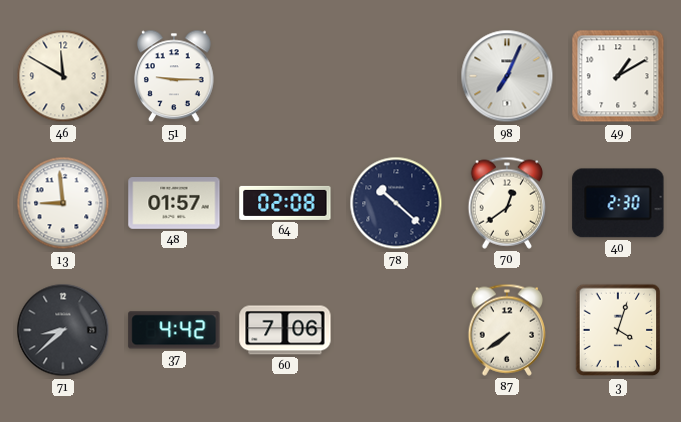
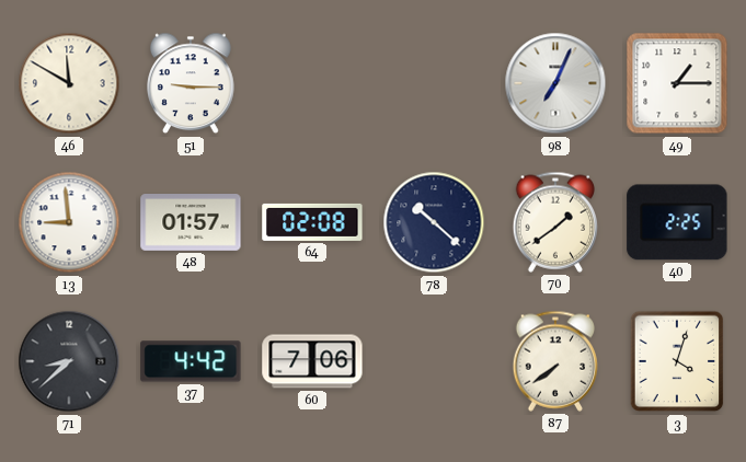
49: 1:10 -> 1:15
70: 12:39 -> 1:39
40: 2:30 -> 2:25
